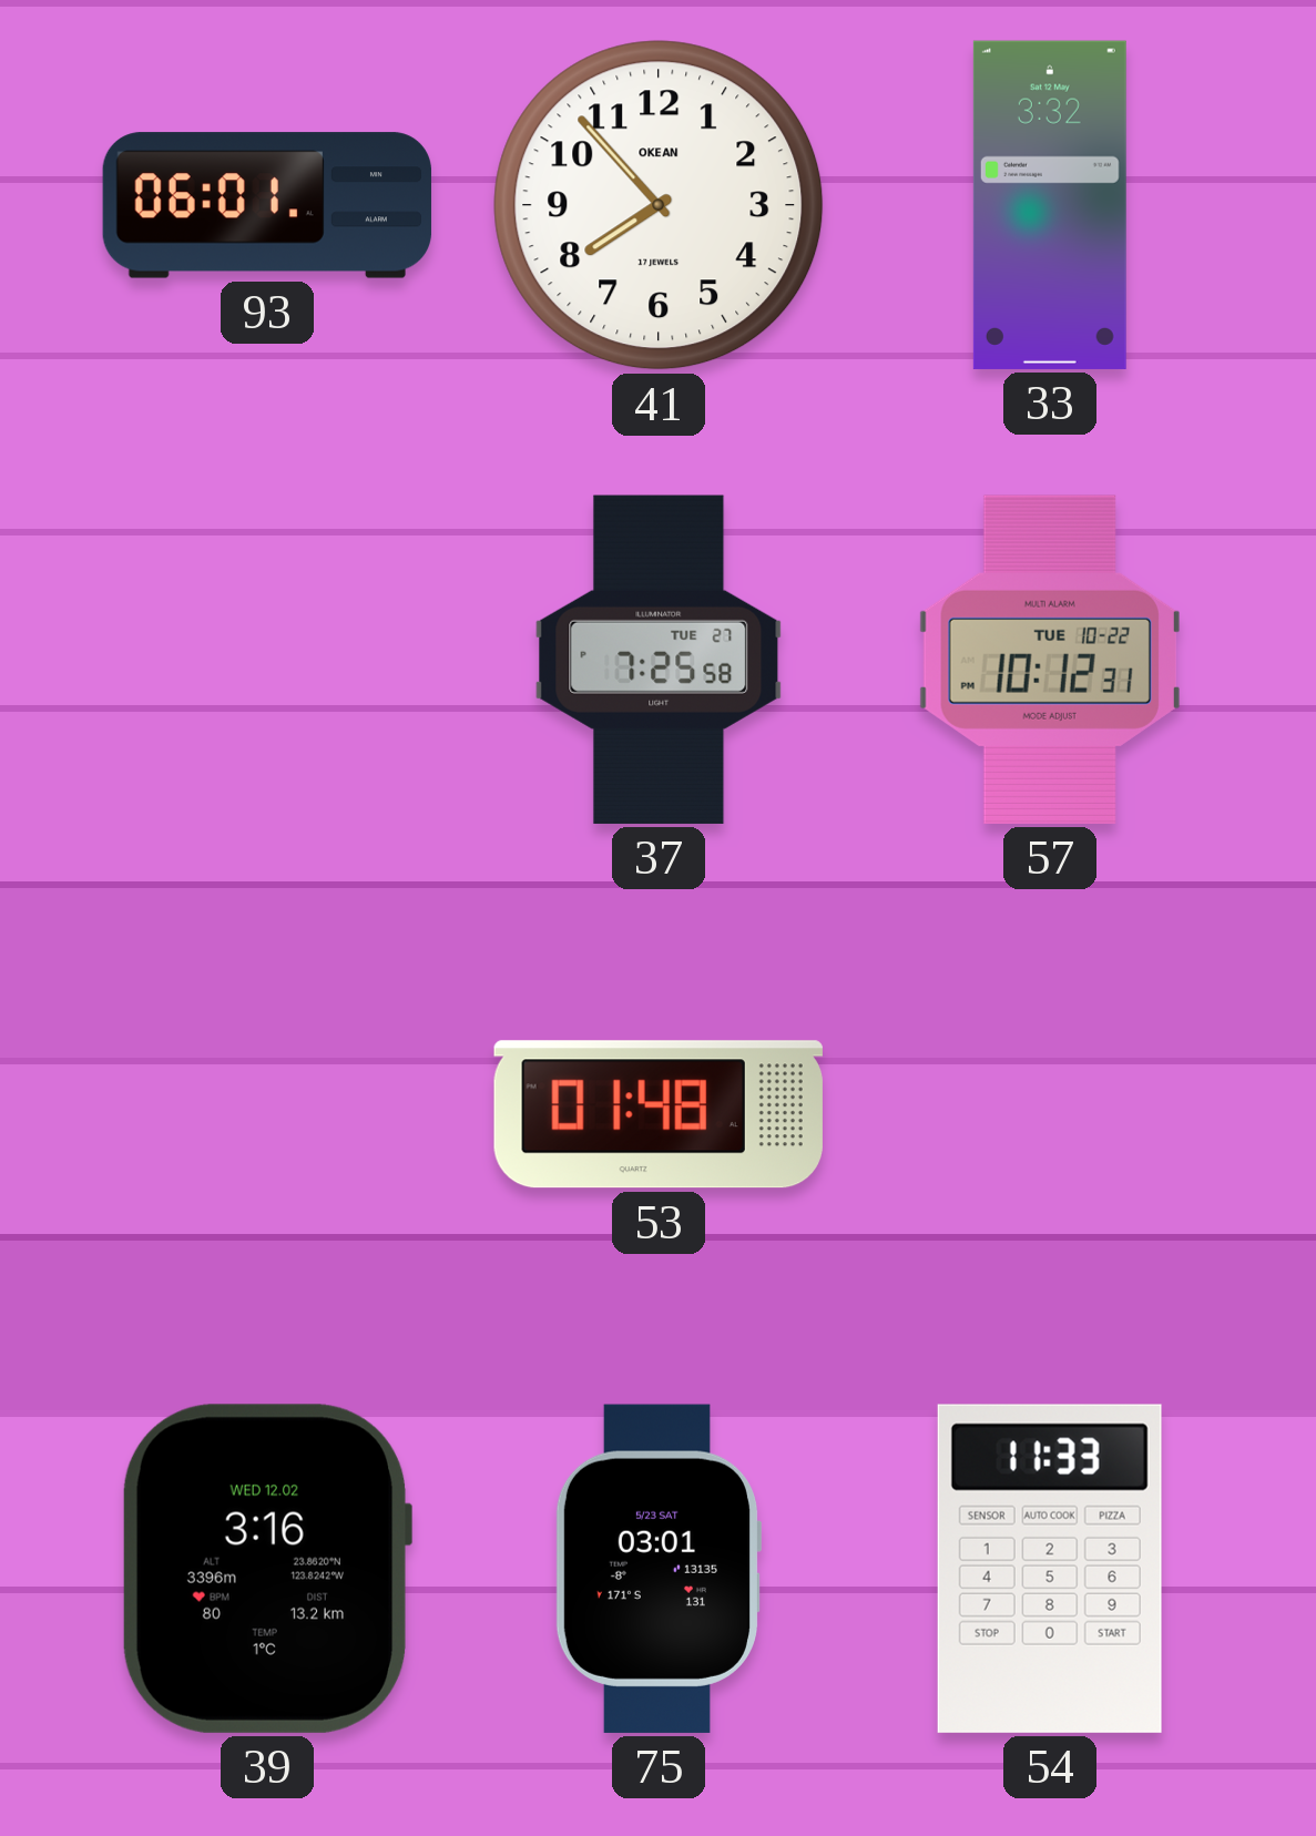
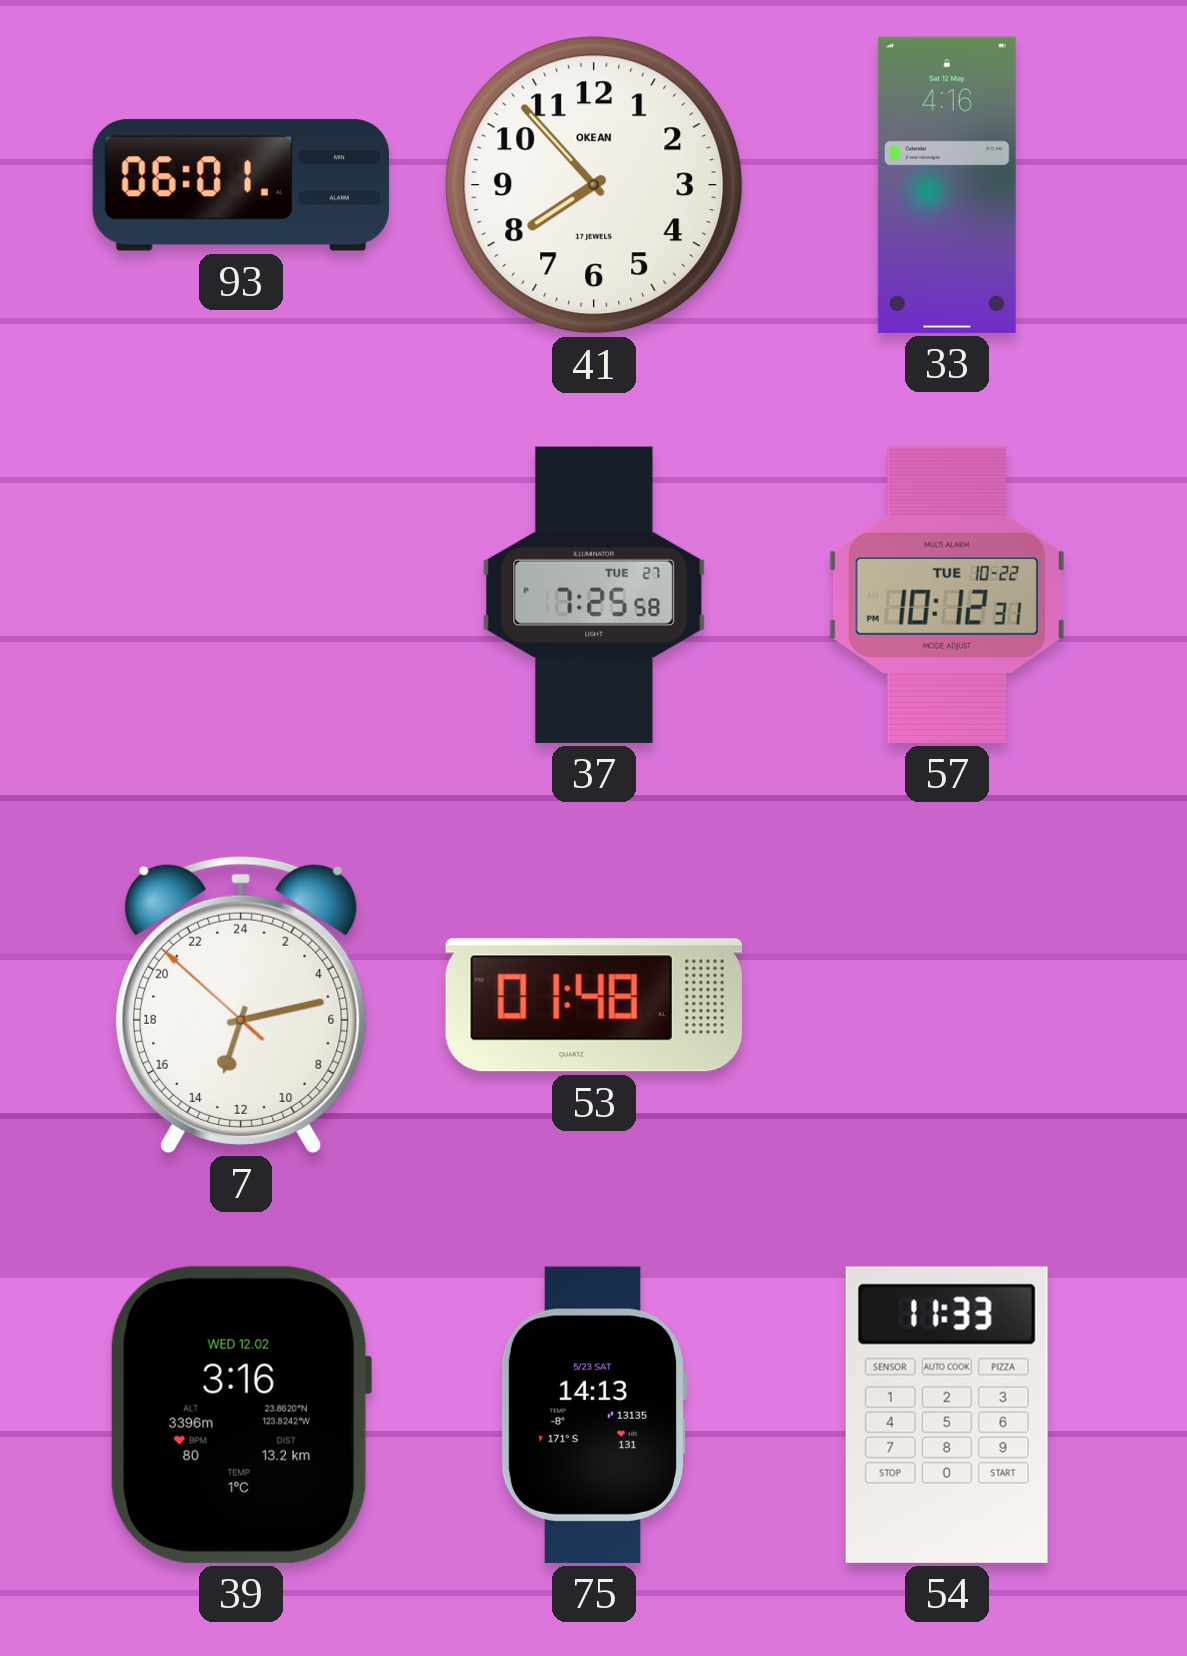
33: 3:32 -> 4:16
7: none -> 13:12
75: 03:01 -> 14:13
